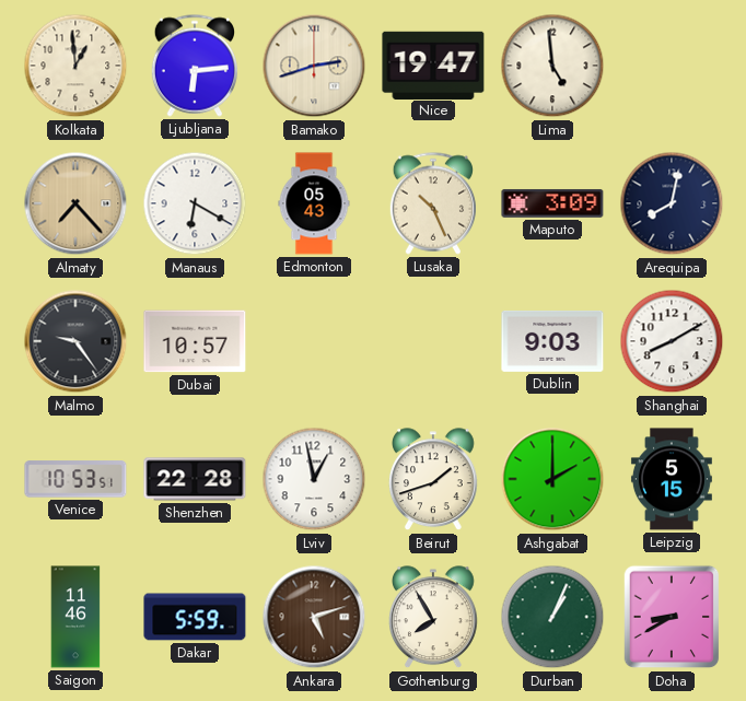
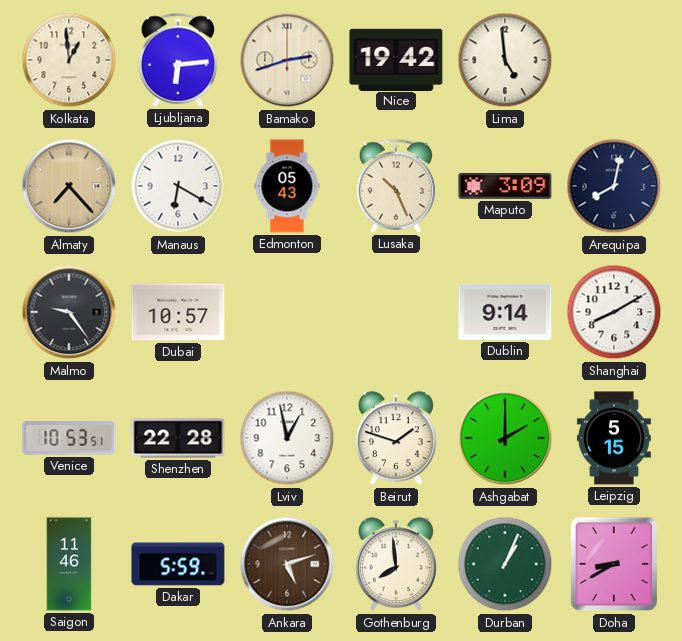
Nice: 19:47 -> 19:42
Dublin: 9:03 -> 9:14
Beirut: 1:42 -> 1:48
Gothenburg: 7:55 -> 7:59
